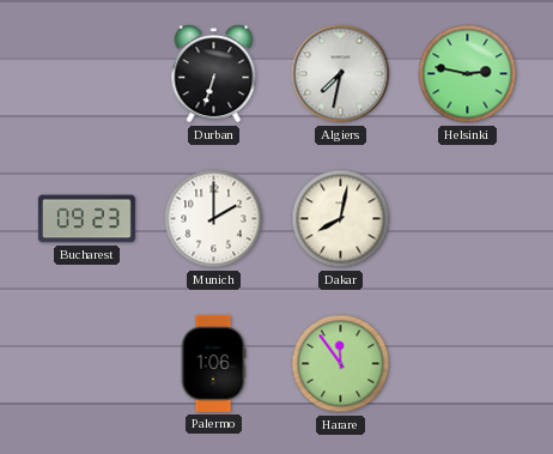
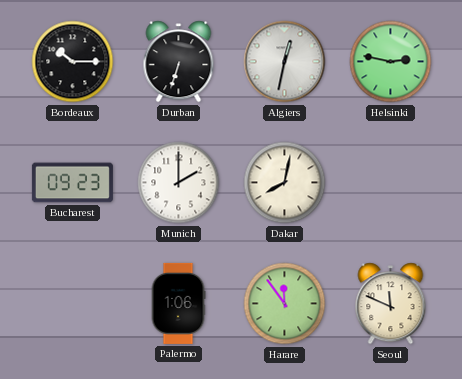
Bordeaux: none -> 10:15
Algiers: 7:32 -> 12:32
Seoul: none -> 11:49
